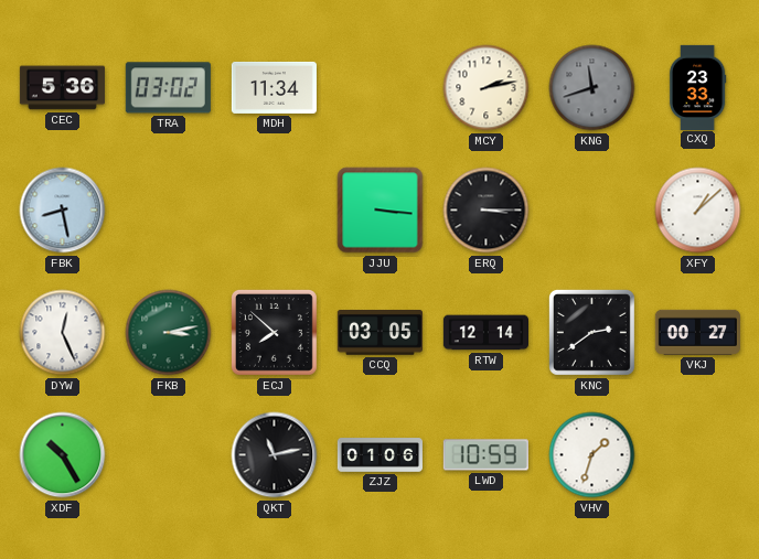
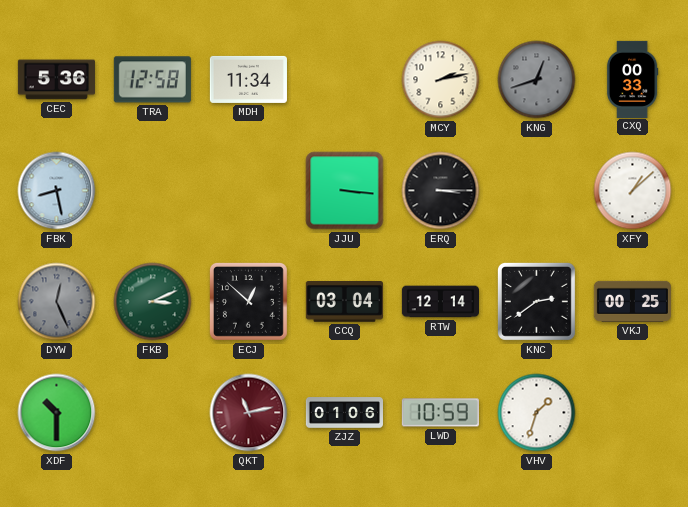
TRA: 03:02 -> 12:58
KNG: 11:42 -> 12:42
CXQ: 23:33 -> 00:33
DYW dial: white -> grey
FKB: 3:13 -> 3:11
ECJ: 7:52 -> 12:52
CCQ: 03:05 -> 03:04
VKJ: 00:27 -> 00:25
XDF: 10:25 -> 10:30
QKT dial: black -> burgundy
